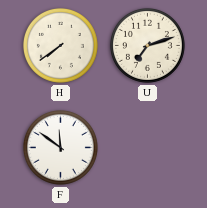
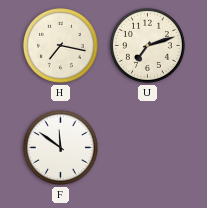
H: 7:39 -> 7:17
